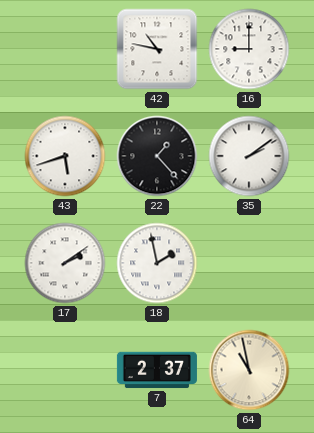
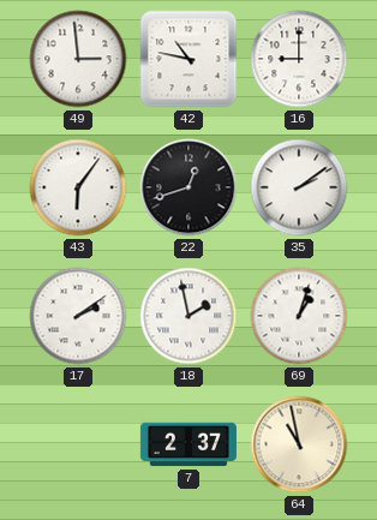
49: none -> 2:59
43: 5:42 -> 6:06
22: 1:23 -> 12:42
69: none -> 1:03
